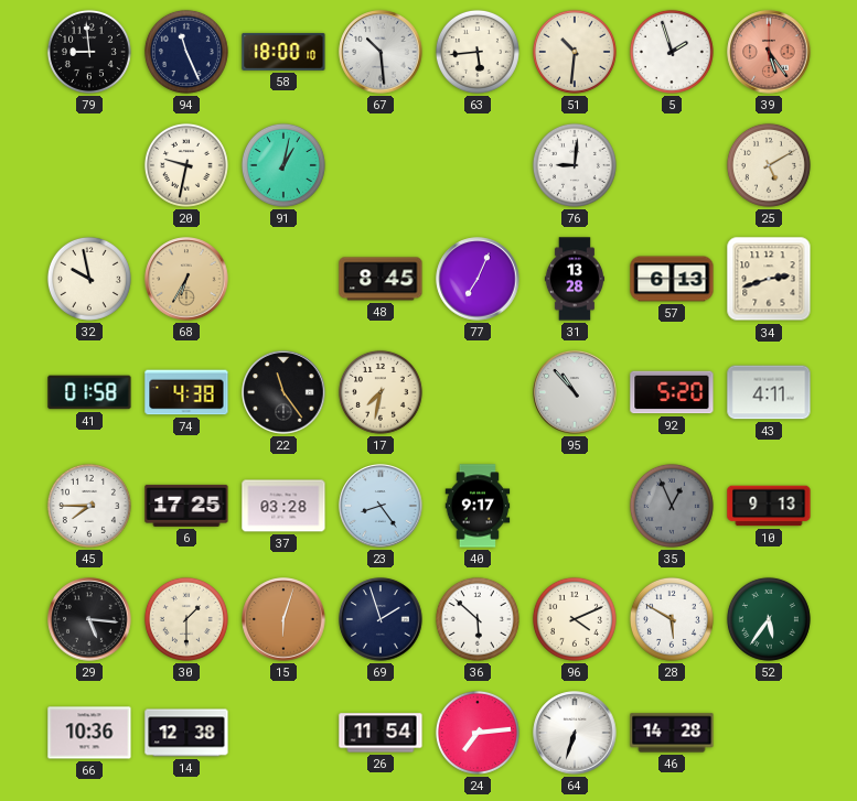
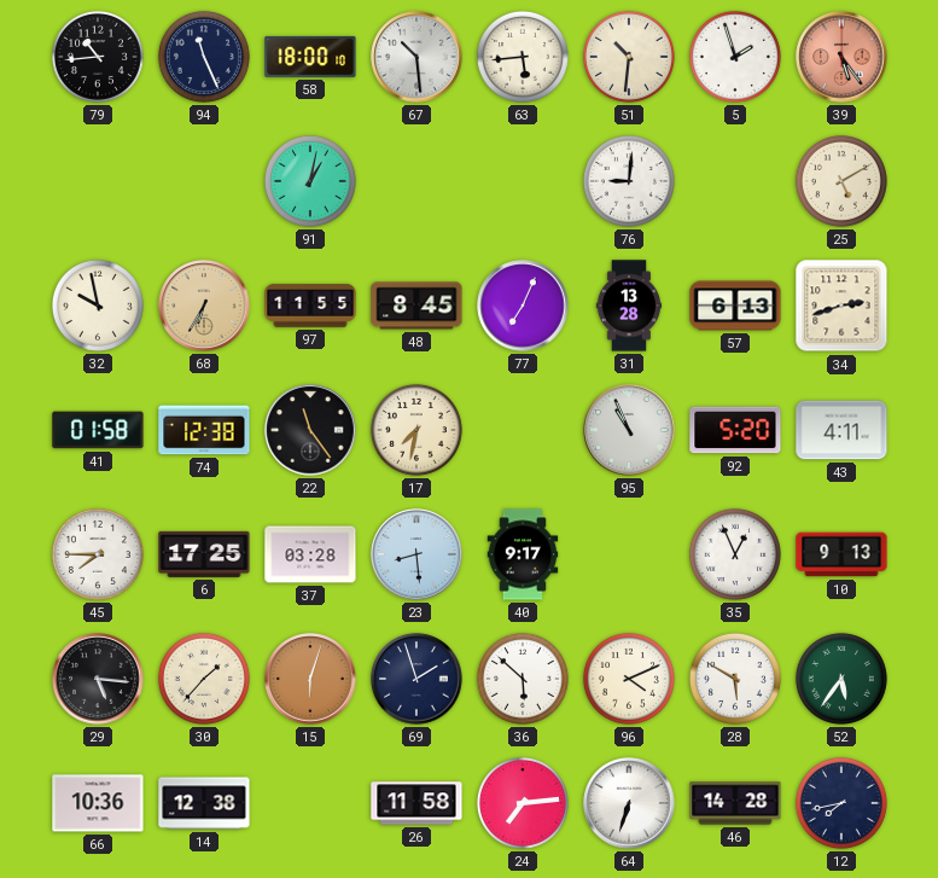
79: 8:59 -> 10:44
20: 9:32 -> none
97: none -> 11:55
74: 4:38 -> 12:38
95: 10:53 -> 10:56
23: 8:24 -> 8:29
35 dial: grey -> white
30: 1:30 -> 1:37
26: 11:54 -> 11:58
12: none -> 7:43
